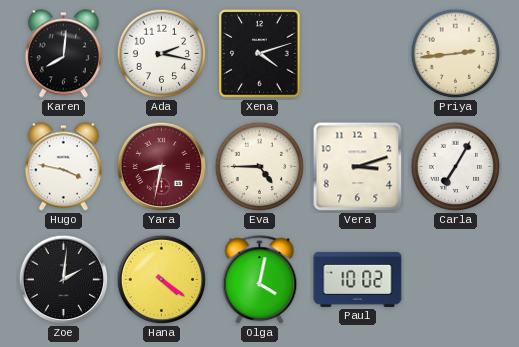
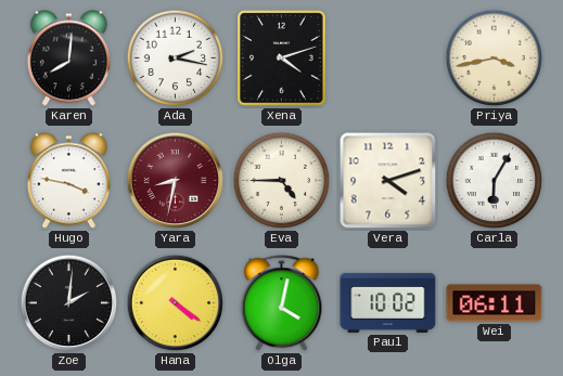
Priya: 2:44 -> 3:43
Vera: 3:12 -> 4:12
Carla: 7:05 -> 6:05
Wei: none -> 06:11
